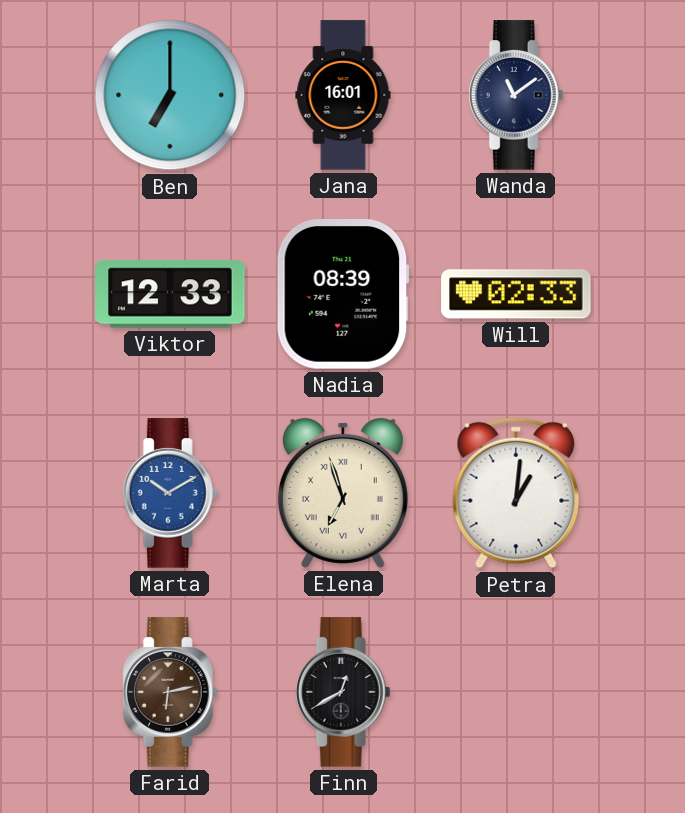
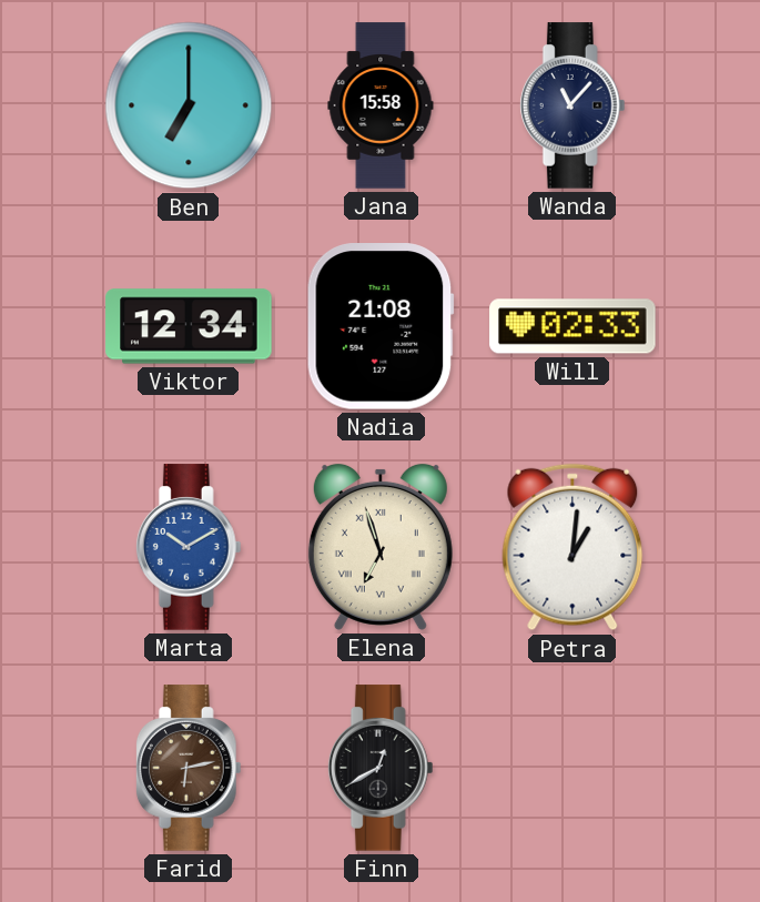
Jana: 16:01 -> 15:58
Wanda: 11:09 -> 11:07
Viktor: 12:33 -> 12:34
Nadia: 08:39 -> 21:08
